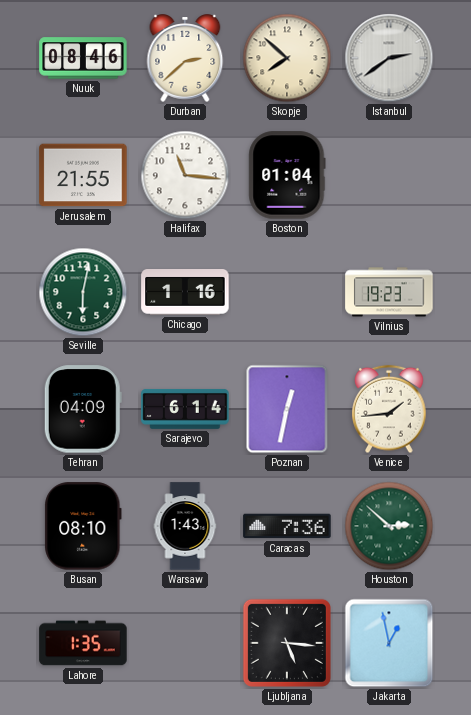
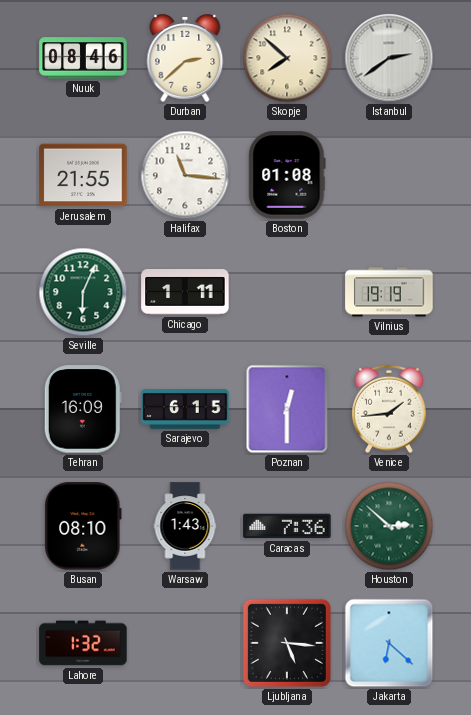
Boston: 01:04 -> 01:08
Seville: 6:02 -> 6:04
Chicago: 1:16 -> 1:11
Vilnius: 19:23 -> 19:19
Tehran: 04:09 -> 16:09
Sarajevo: 6:14 -> 6:15
Poznan: 12:32 -> 12:30
Lahore: 1:35 -> 1:32
Jakarta: 12:58 -> 6:22
